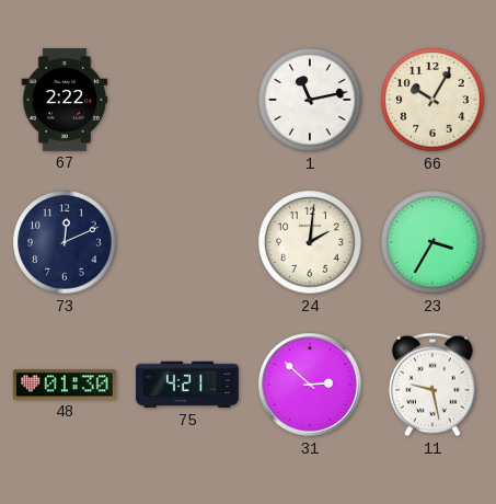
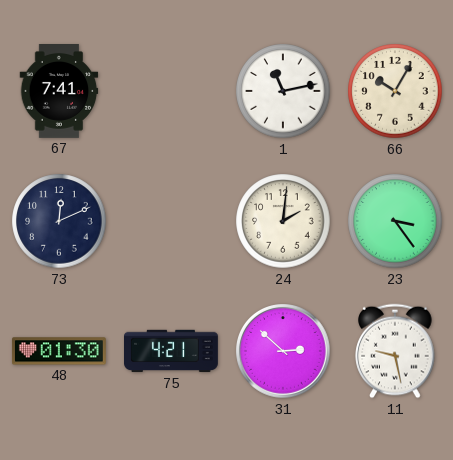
67: 2:22 -> 7:41
23: 3:35 -> 3:24
